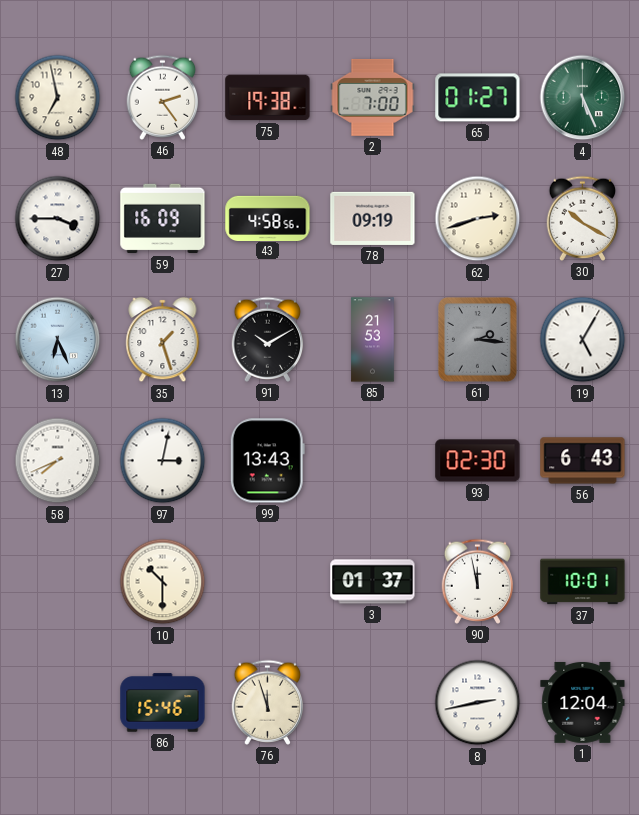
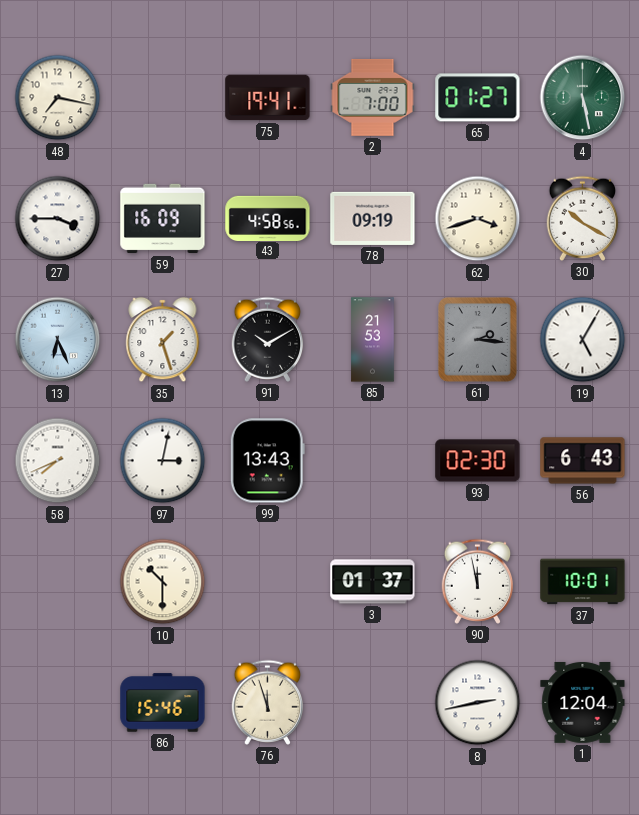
48: 6:58 -> 7:17
46: 2:24 -> none
75: 19:38 -> 19:41
4: 5:26 -> 5:28
62: 2:42 -> 3:42
